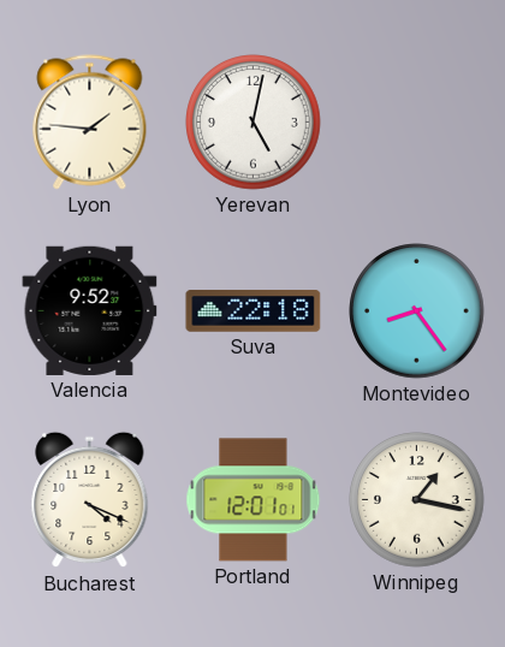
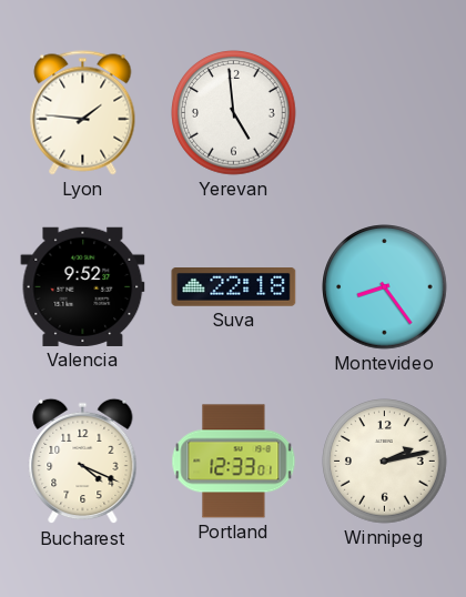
Yerevan: 5:02 -> 4:59
Portland: 12:01 -> 12:33
Winnipeg: 1:17 -> 2:13
